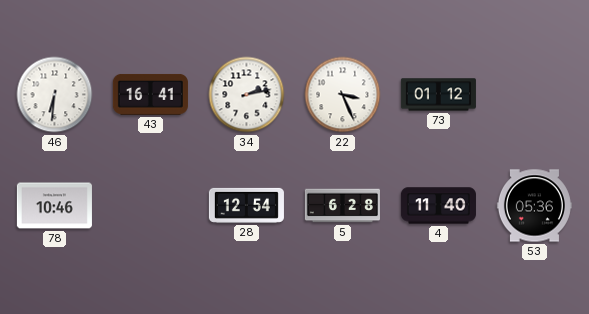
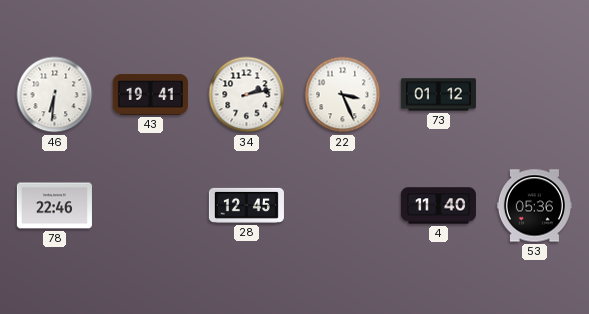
43: 16:41 -> 19:41
78: 10:46 -> 22:46
28: 12:54 -> 12:45
5: 6:28 -> none
